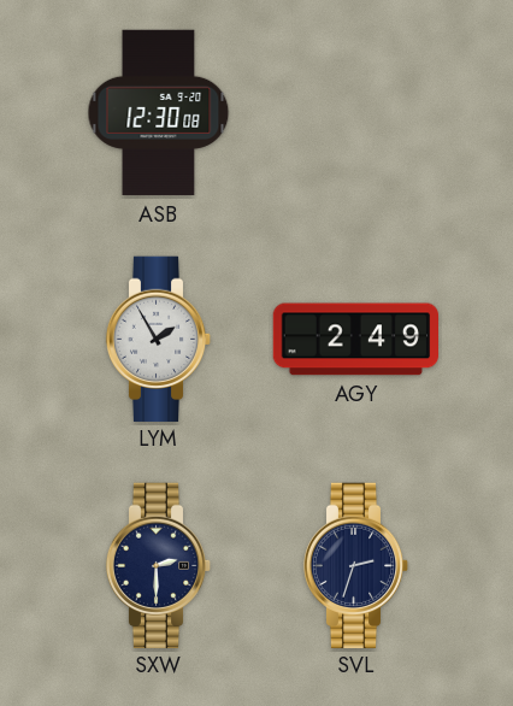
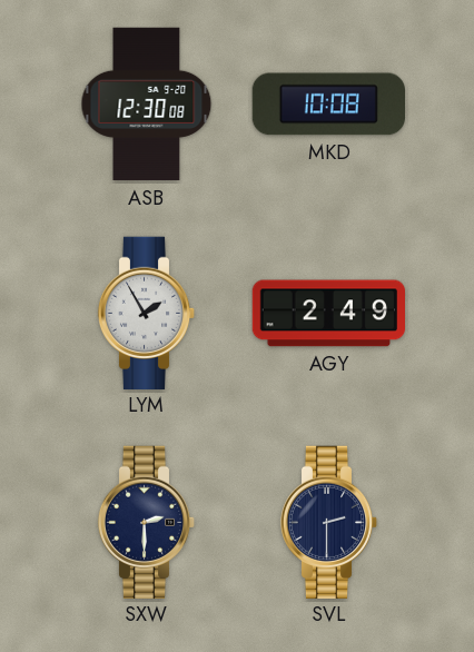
MKD: none -> 10:08
SVL: 2:33 -> 2:30
